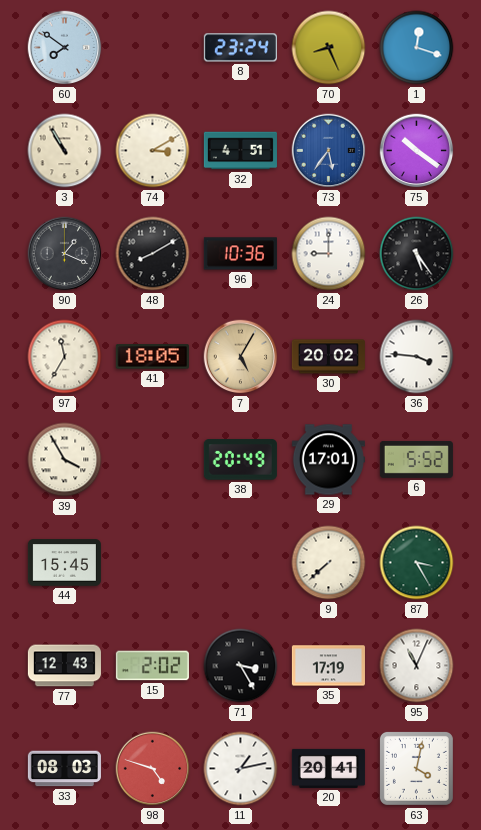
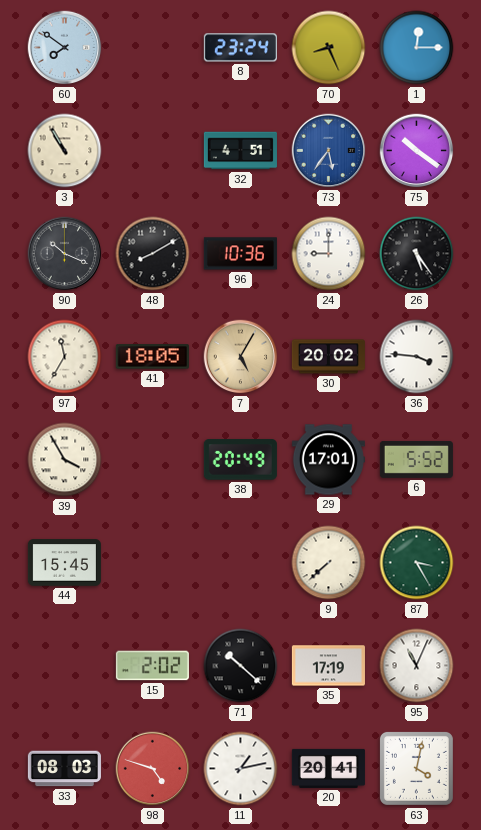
1: 12:18 -> 12:15
74: 3:10 -> none
90: 1:19 -> 10:19
77: 12:43 -> none
71: 3:25 -> 10:22
